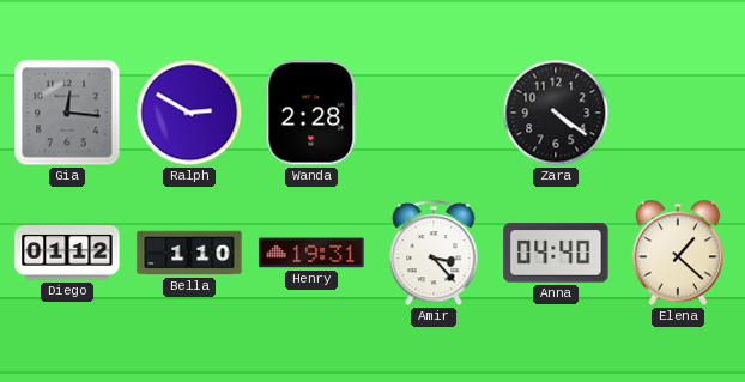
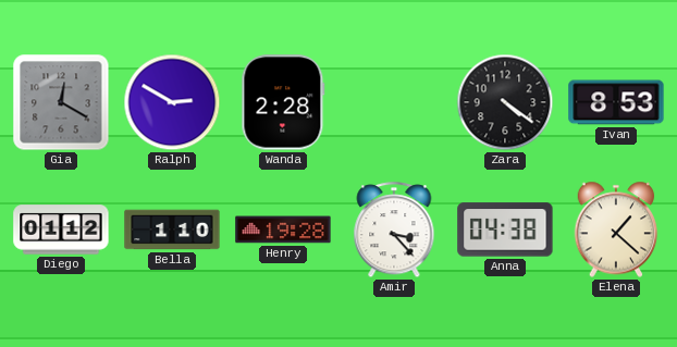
Gia: 12:16 -> 12:20
Ivan: none -> 8:53
Henry: 19:31 -> 19:28
Anna: 04:40 -> 04:38
